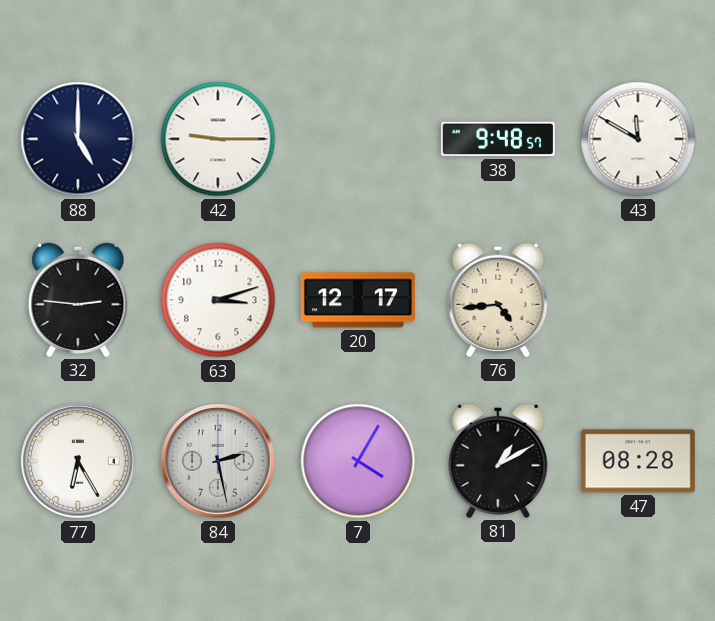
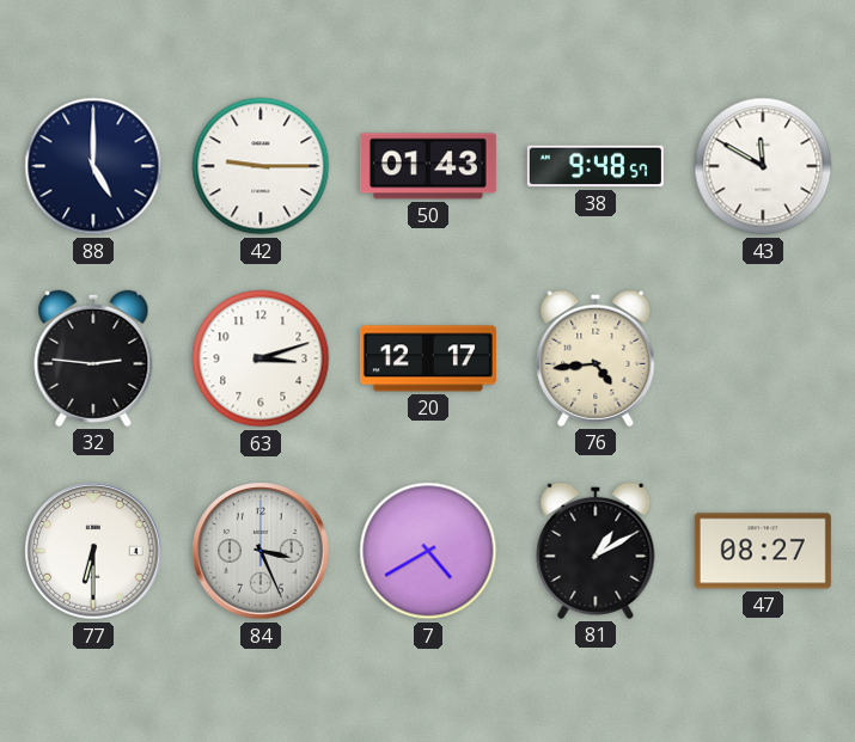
50: none -> 01:43
77: 6:25 -> 6:30
84: 2:28 -> 3:26
7: 4:05 -> 4:40
47: 08:28 -> 08:27
